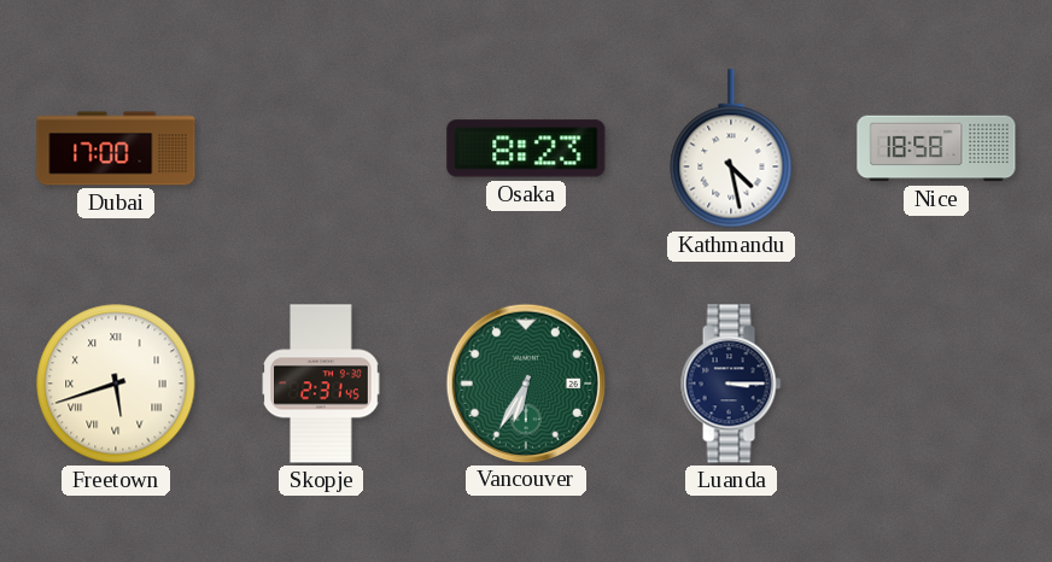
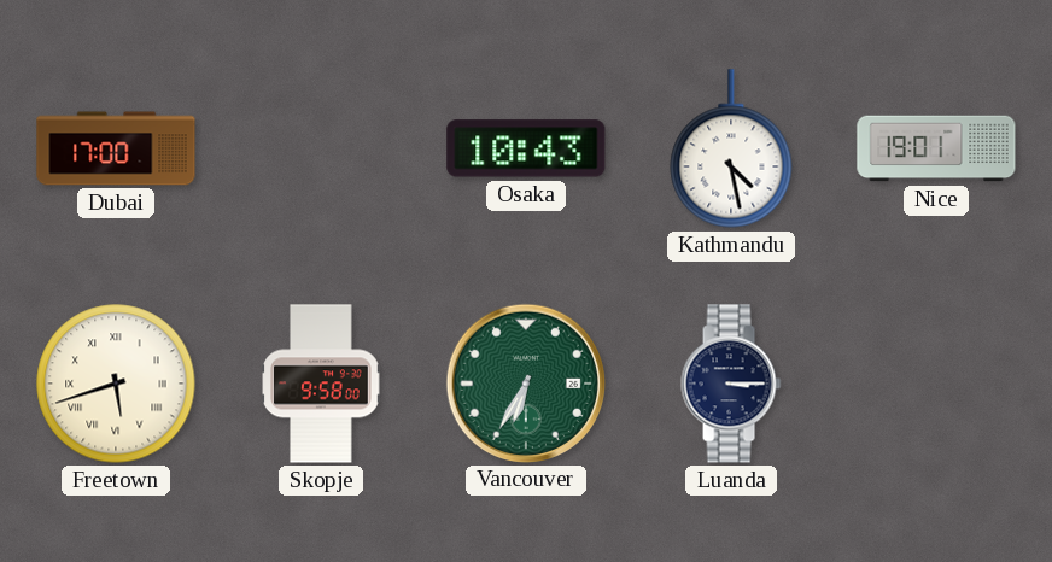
Osaka: 8:23 -> 10:43
Nice: 18:58 -> 19:01
Skopje: 2:31 -> 9:58
